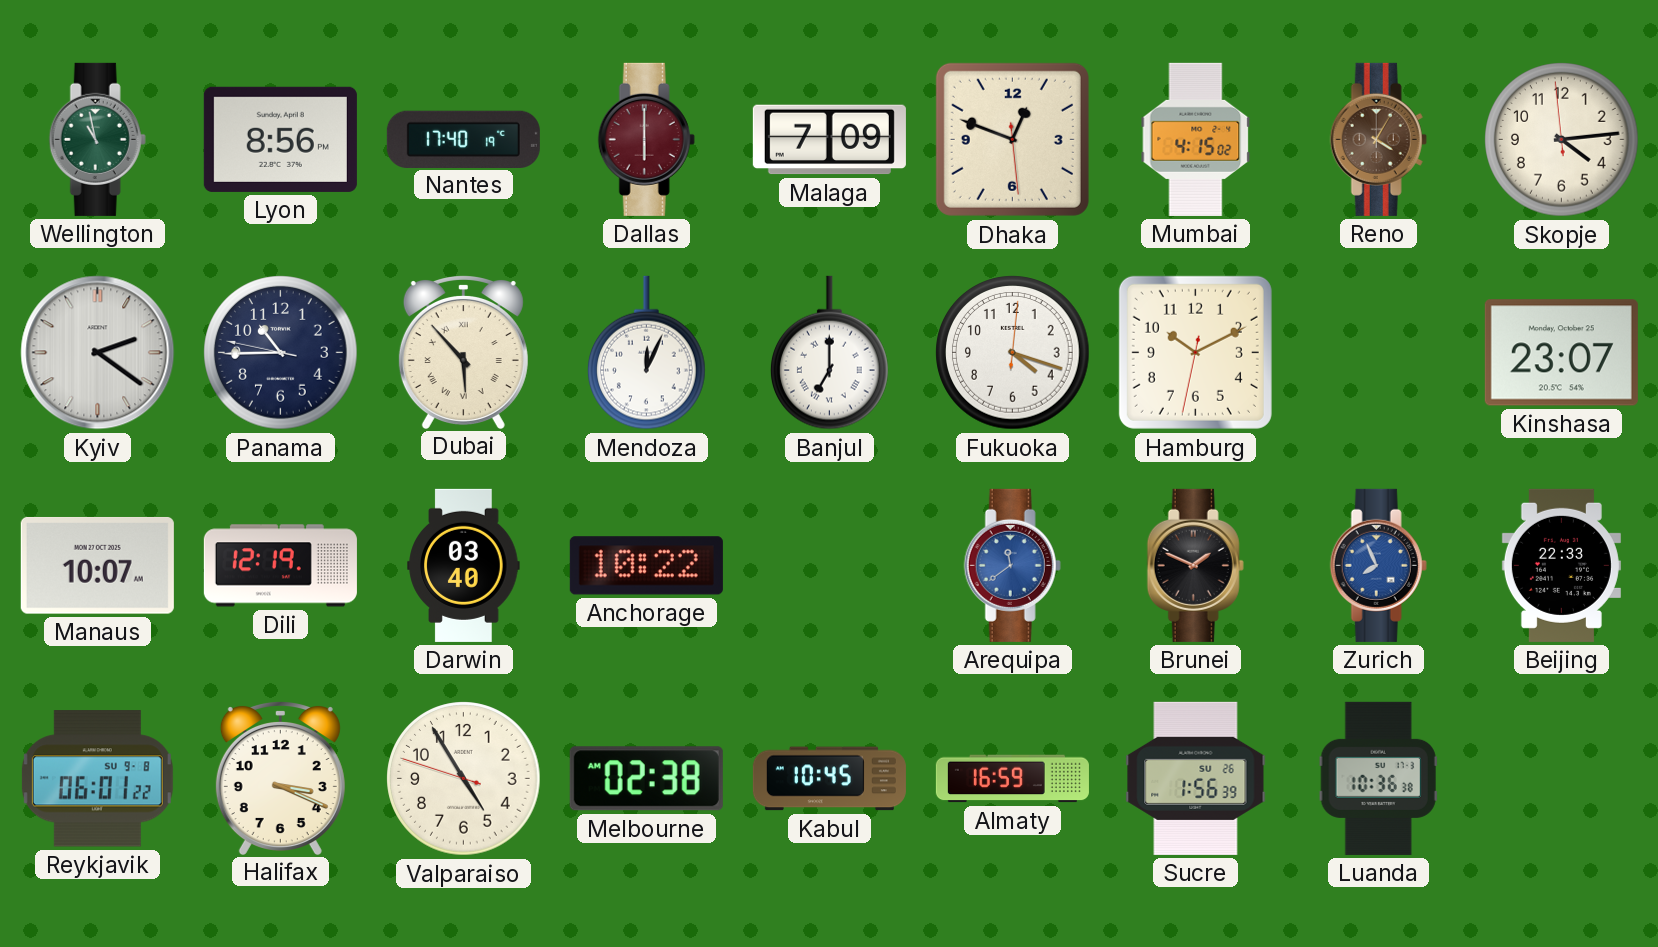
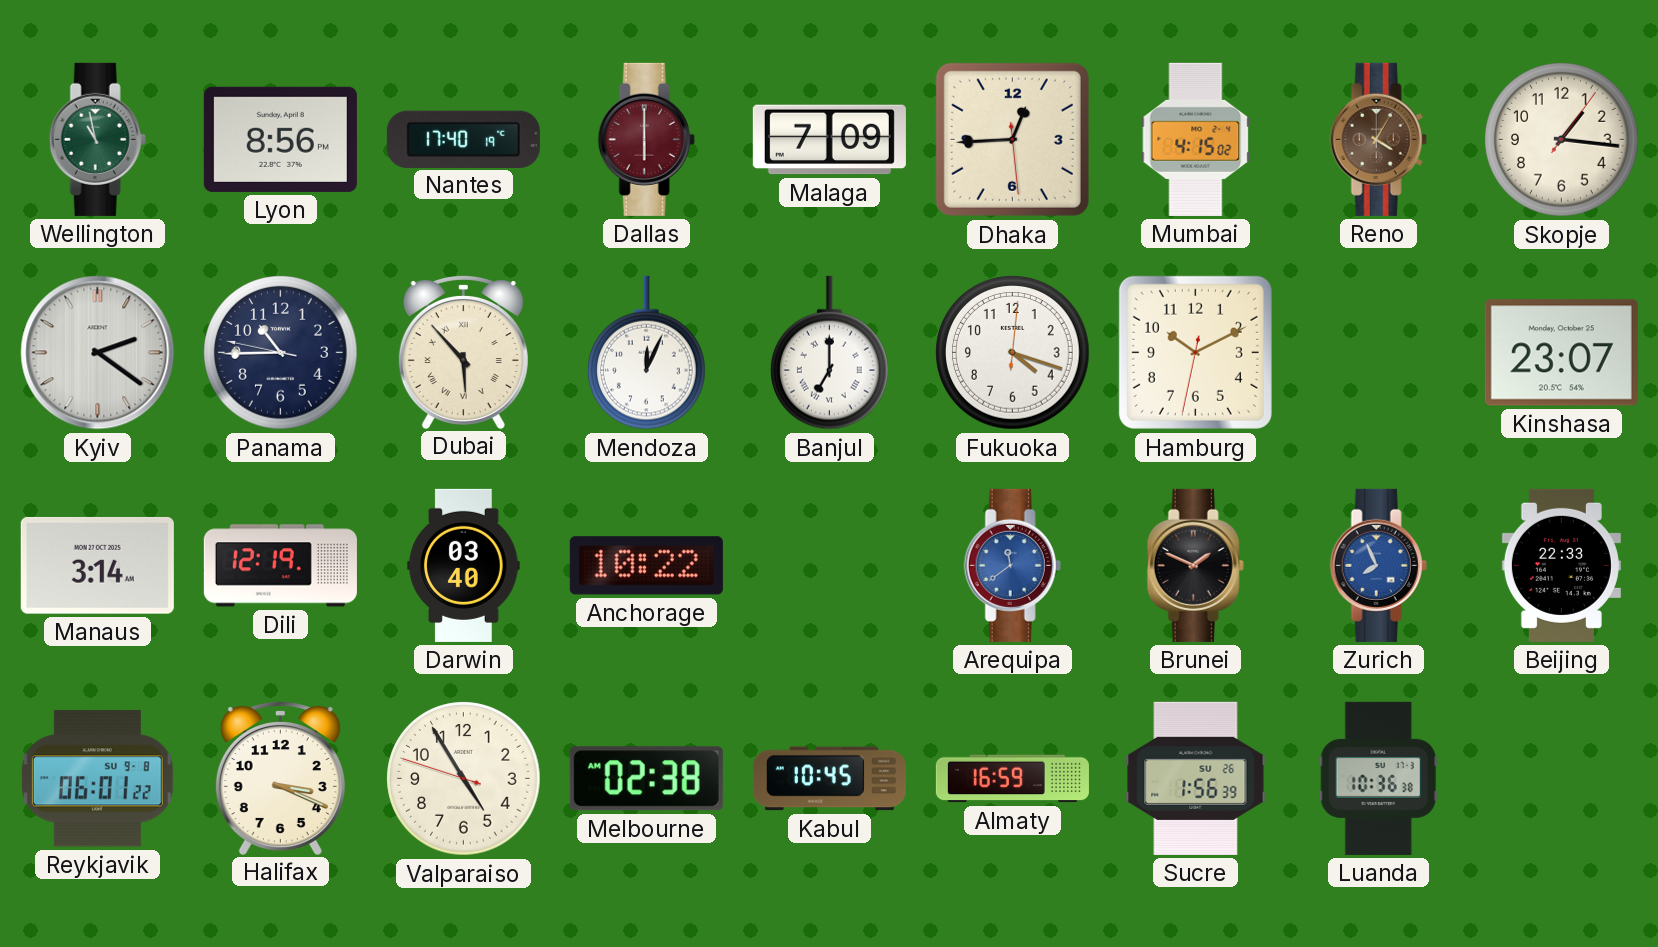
Dhaka: 12:48 -> 12:44
Skopje: 4:13 -> 1:16
Manaus: 10:07 -> 3:14
